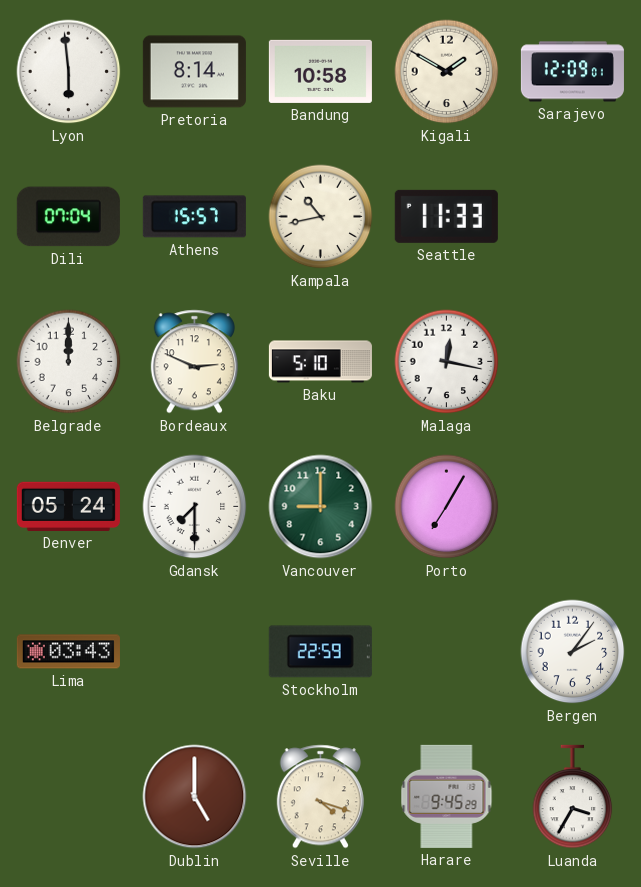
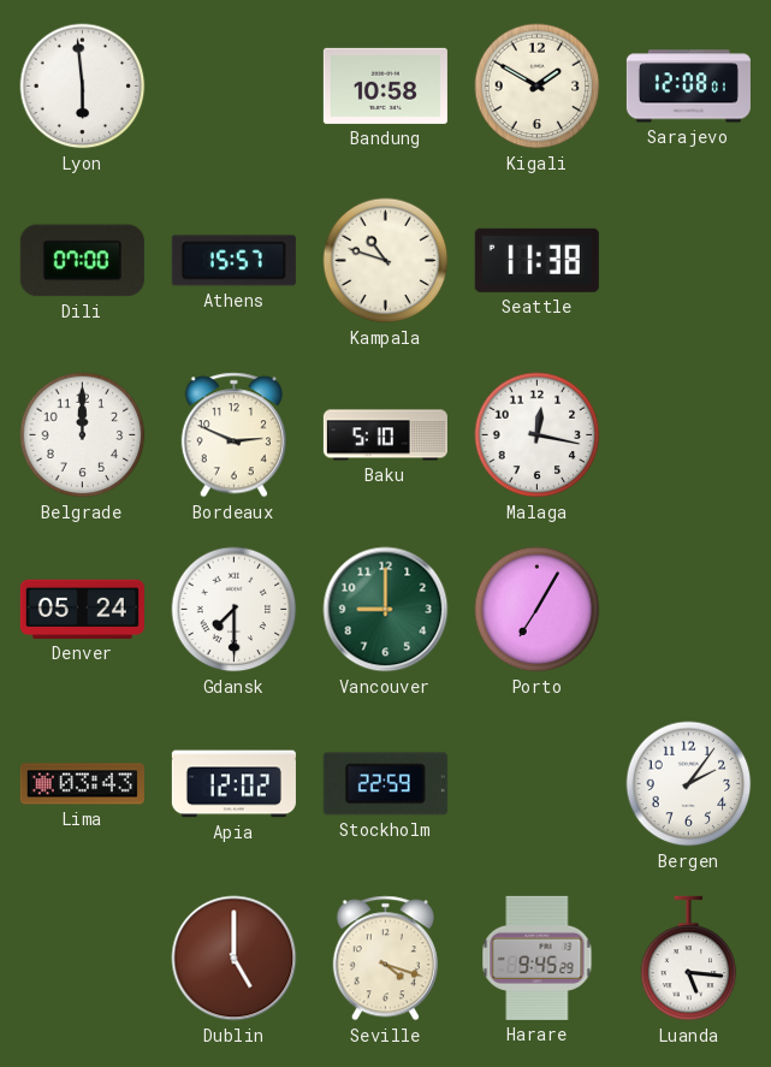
Pretoria: 8:14 -> none
Sarajevo: 12:09 -> 12:08
Dili: 07:04 -> 07:00
Kampala: 10:43 -> 10:48
Seattle: 11:33 -> 11:38
Apia: none -> 12:02
Luanda: 3:35 -> 5:16
